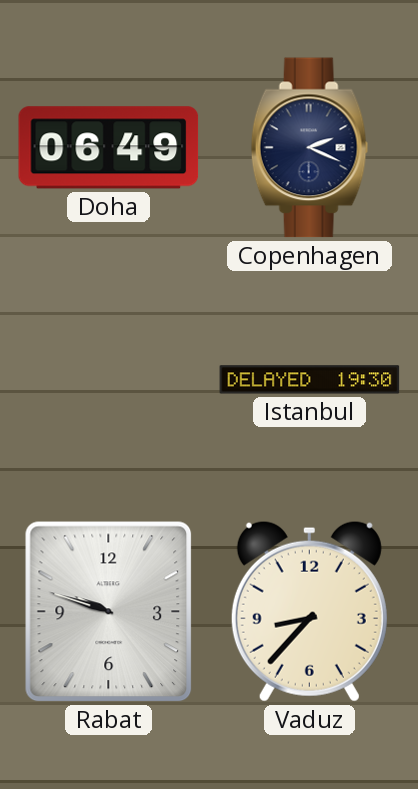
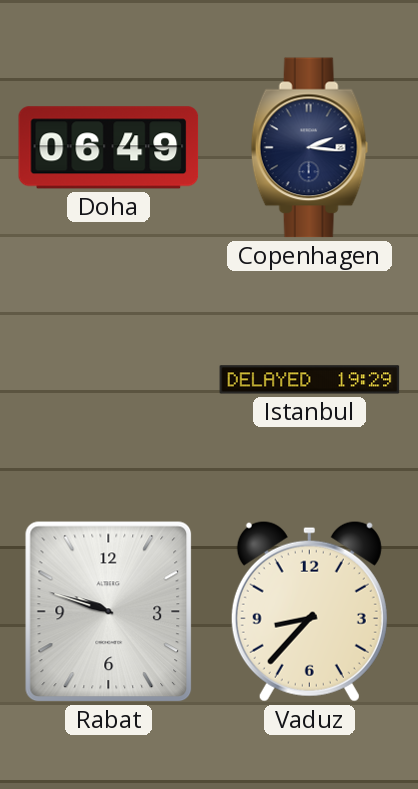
Copenhagen: 2:19 -> 2:16
Istanbul: 19:30 -> 19:29
